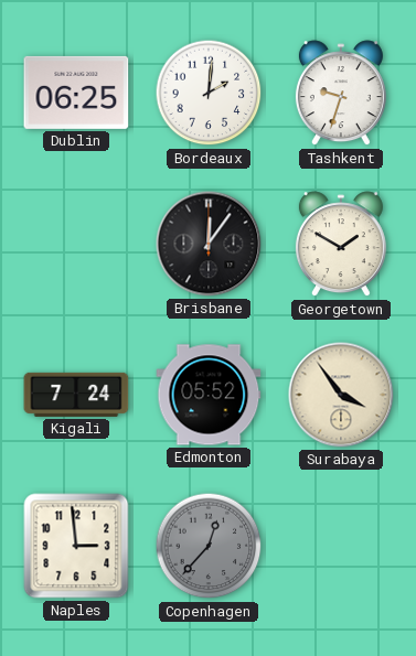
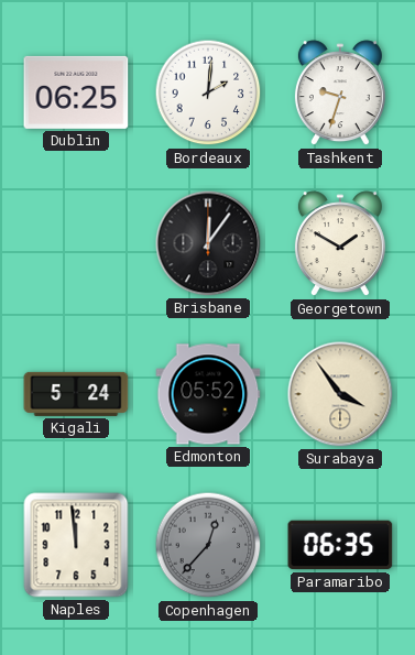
Kigali: 7:24 -> 5:24
Naples: 2:59 -> 11:59
Paramaribo: none -> 06:35
